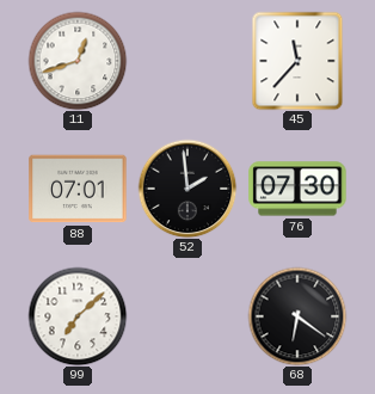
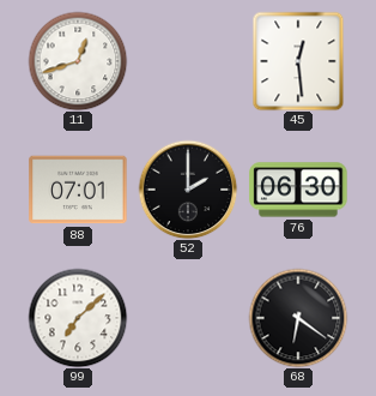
45: 11:37 -> 12:29
52: 1:59 -> 2:00
76: 07:30 -> 06:30
